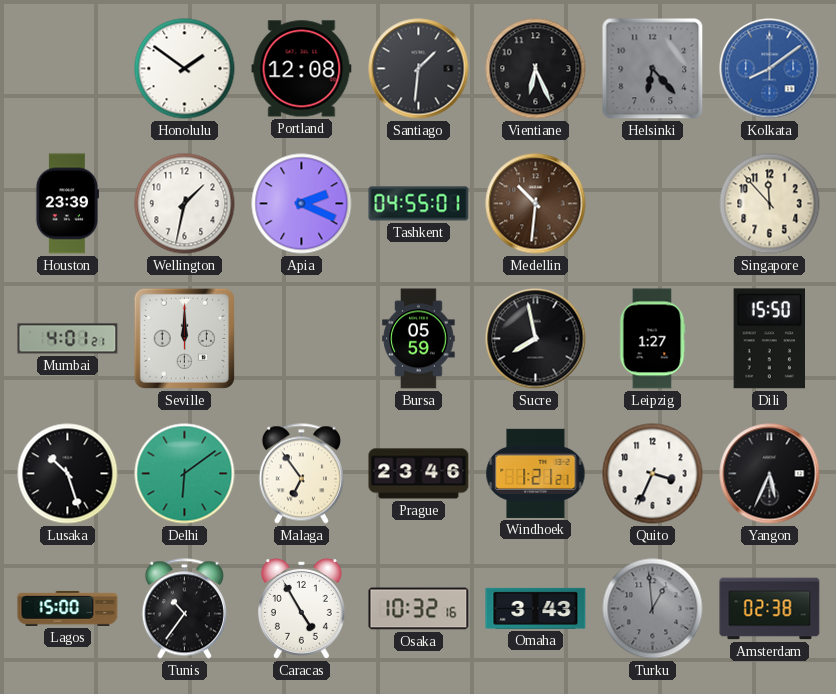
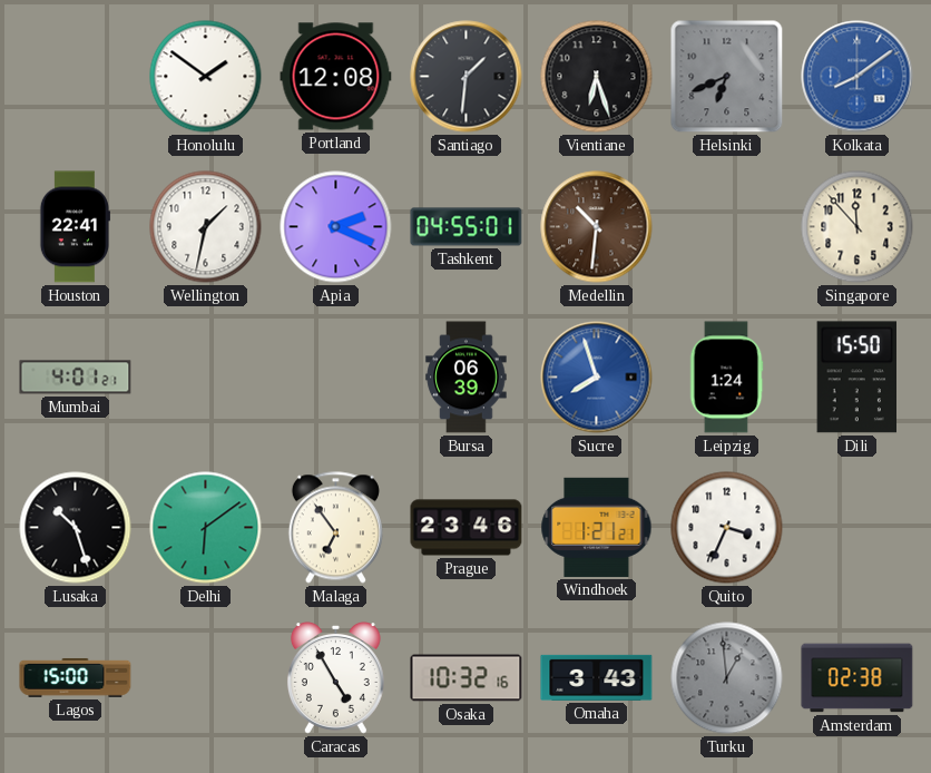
Vientiane: 6:26 -> 6:27
Helsinki: 6:23 -> 6:41
Houston: 23:39 -> 22:41
Seville: 12:00 -> none
Bursa: 05:59 -> 06:39
Sucre: 7:58 -> 7:57
Sucre dial: black -> blue
Leipzig: 1:27 -> 1:24
Yangon: 5:34 -> none
Tunis: 10:36 -> none
